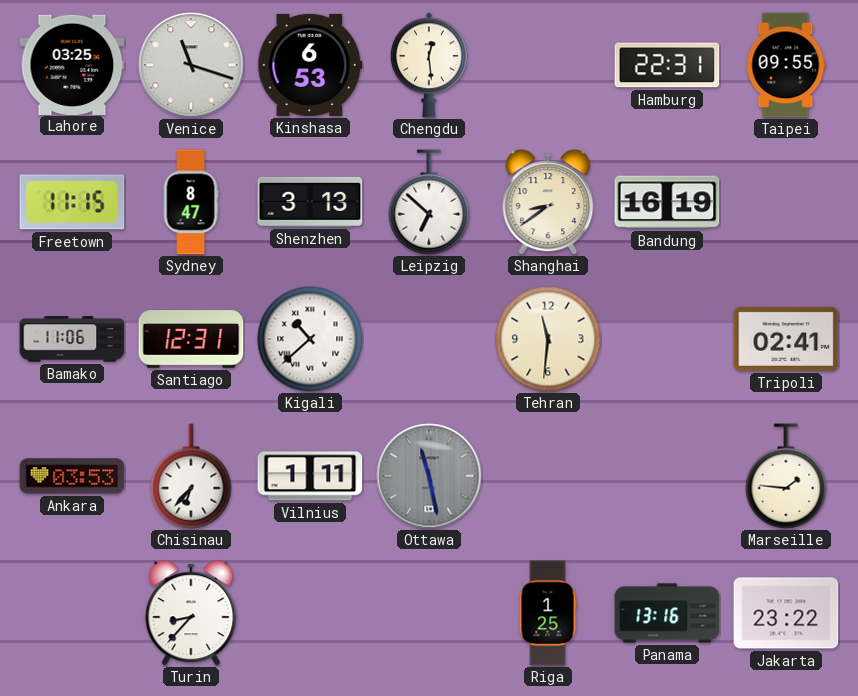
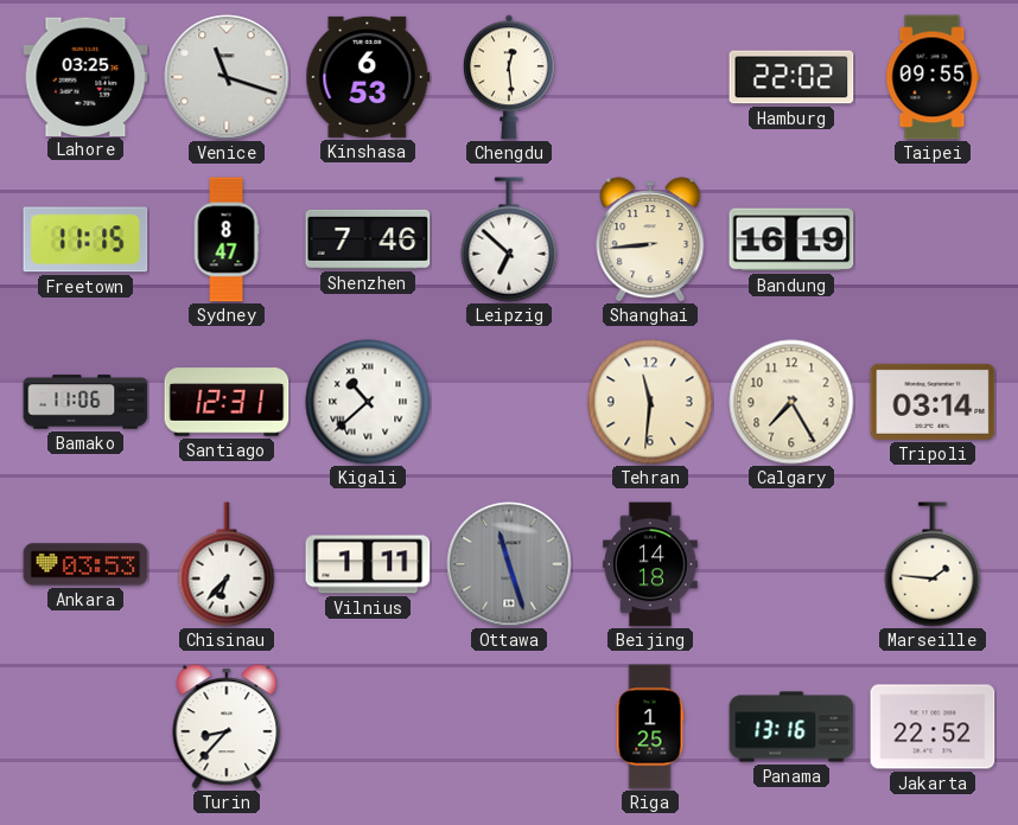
Hamburg: 22:31 -> 22:02
Shenzhen: 3:13 -> 7:46
Shanghai: 8:39 -> 8:44
Calgary: none -> 7:25
Tripoli: 02:41 -> 03:14
Ottawa: 11:28 -> 11:27
Beijing: none -> 14:18
Jakarta: 23:22 -> 22:52
